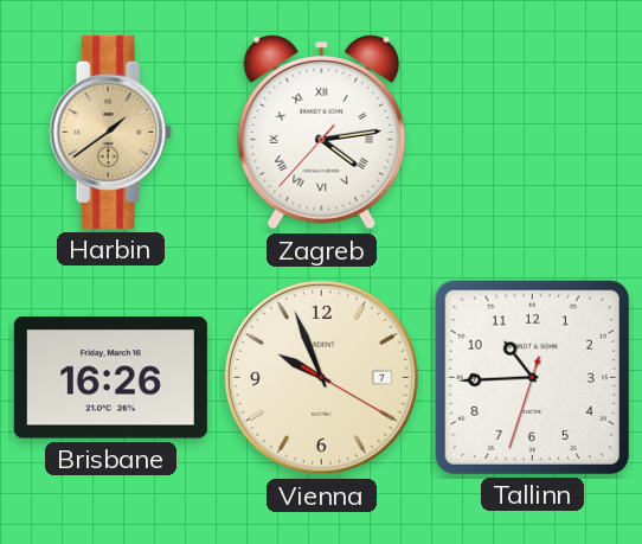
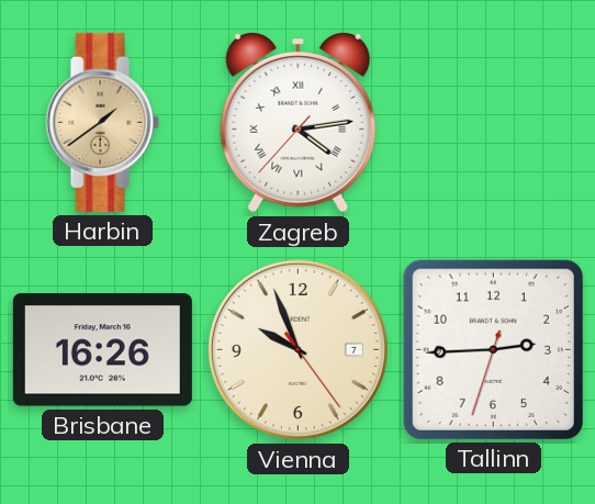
Vienna: 9:56:20 -> 9:56:24
Tallinn: 10:44 -> 2:44
